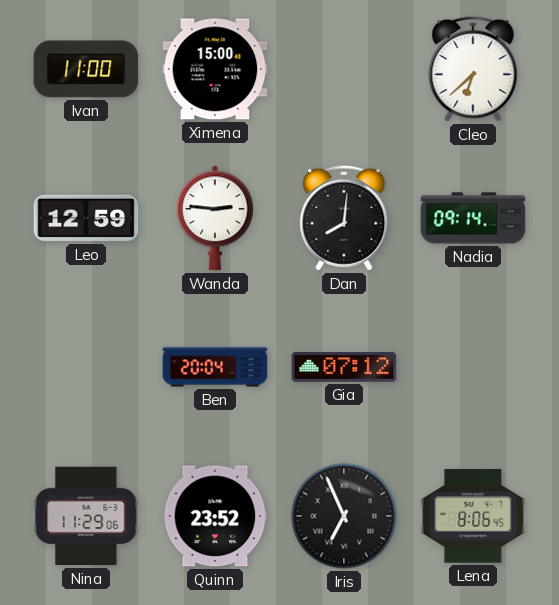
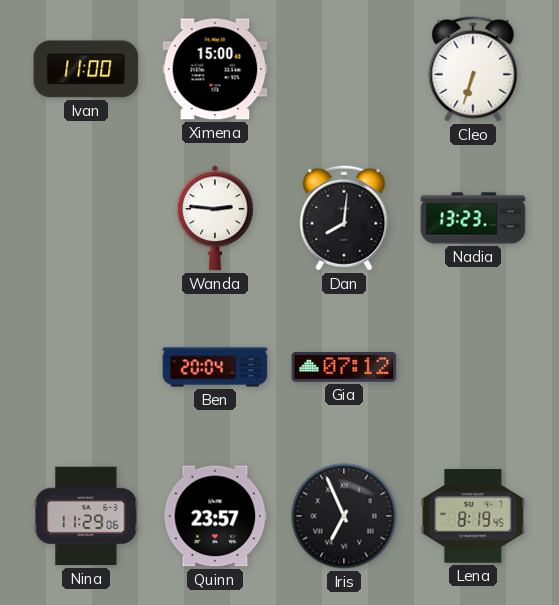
Cleo: 6:38 -> 6:33
Leo: 12:59 -> none
Nadia: 09:14 -> 13:23
Quinn: 23:52 -> 23:57
Lena: 8:06 -> 8:19
